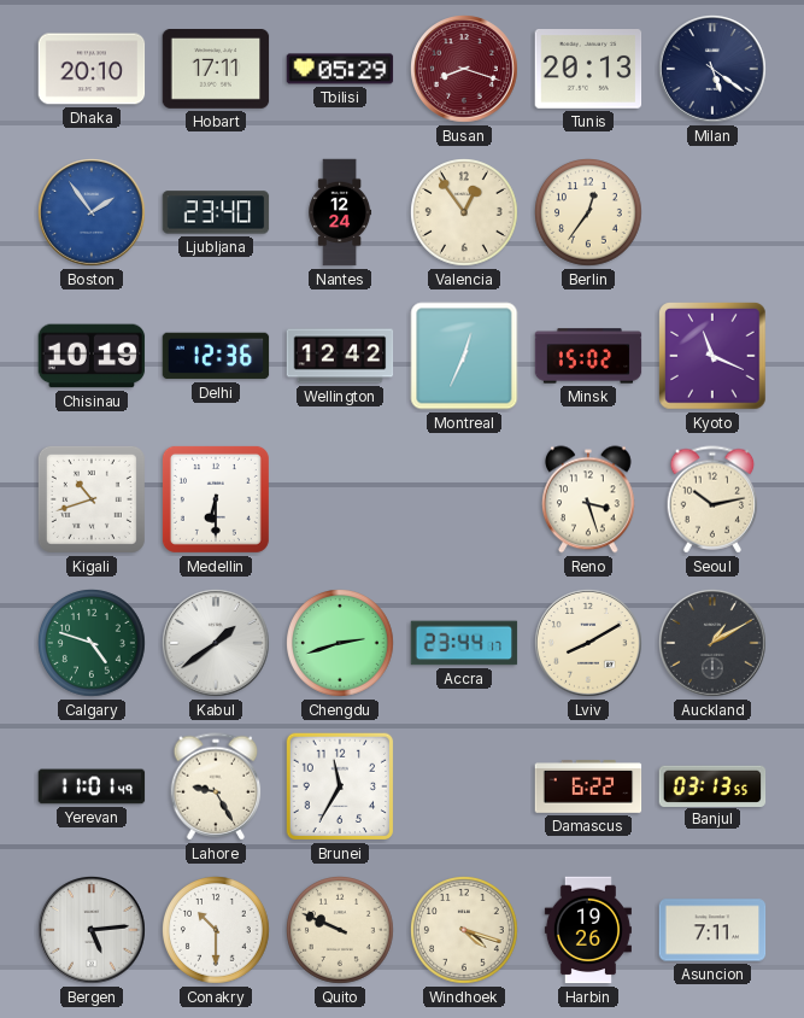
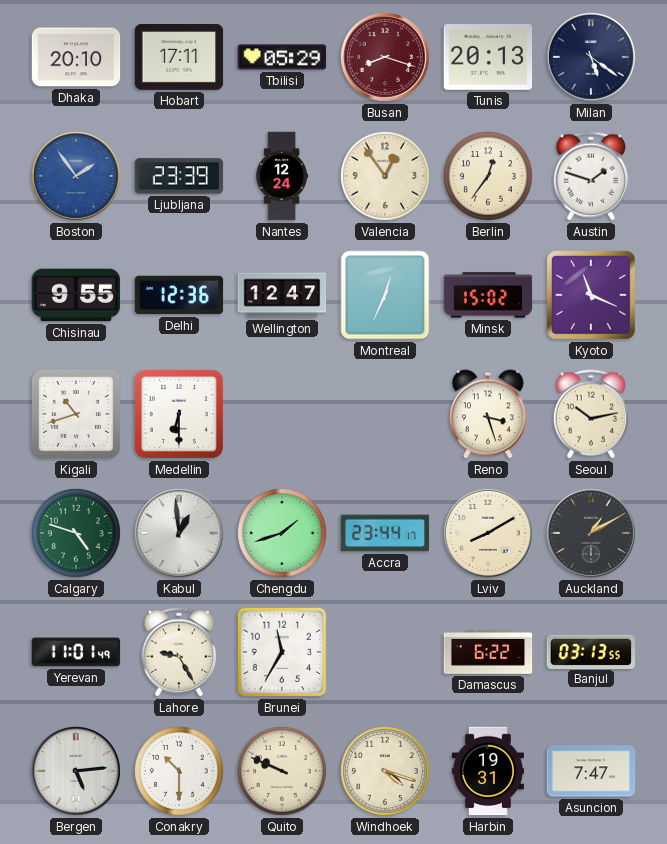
Ljubljana: 23:40 -> 23:39
Austin: none -> 1:48
Chisinau: 10:19 -> 9:55
Wellington: 12:42 -> 12:47
Kabul: 1:39 -> 12:59
Chengdu: 2:42 -> 1:42
Harbin: 19:26 -> 19:31
Asuncion: 7:11 -> 7:47
